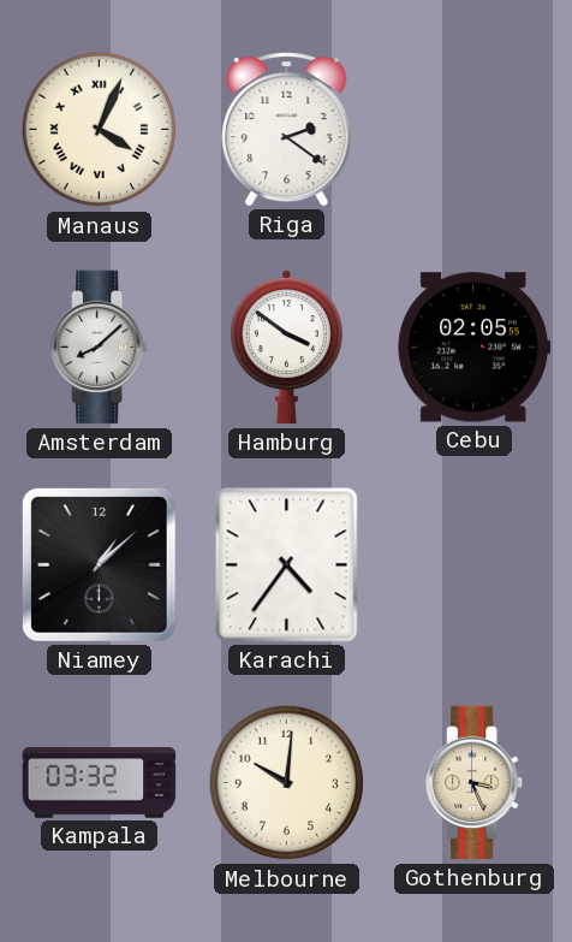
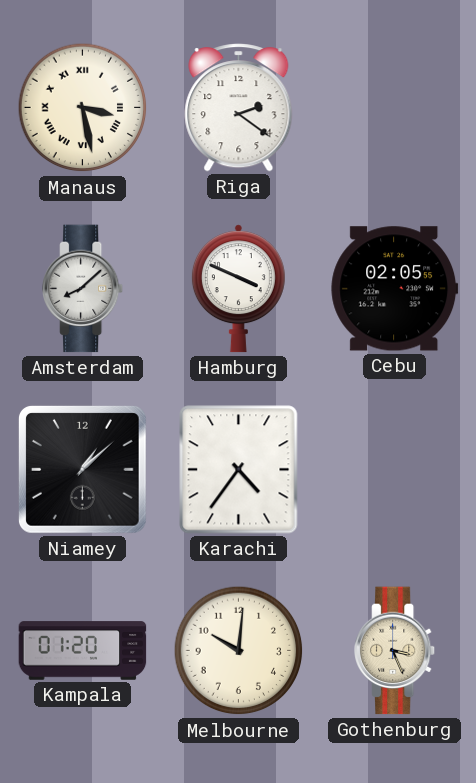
Manaus: 4:04 -> 3:28
Hamburg: 3:51 -> 3:49
Kampala: 03:32 -> 01:20
